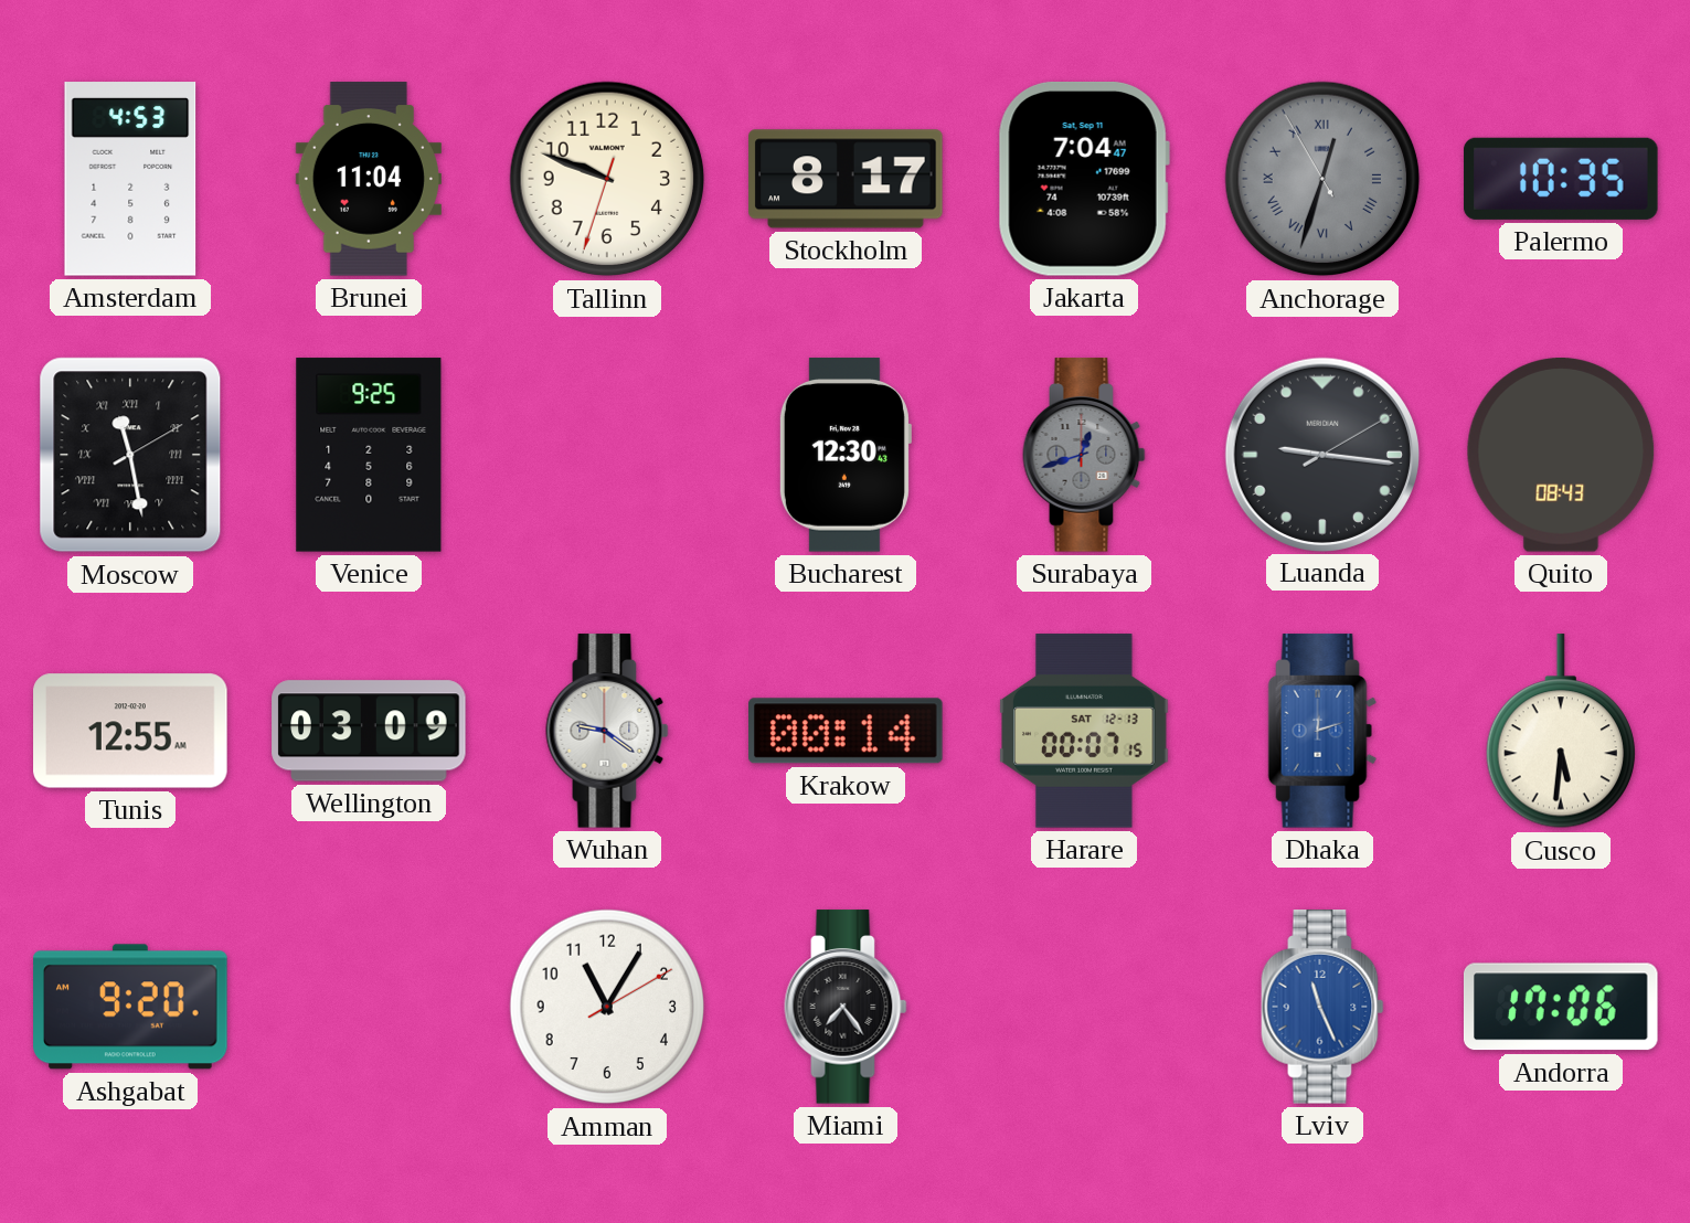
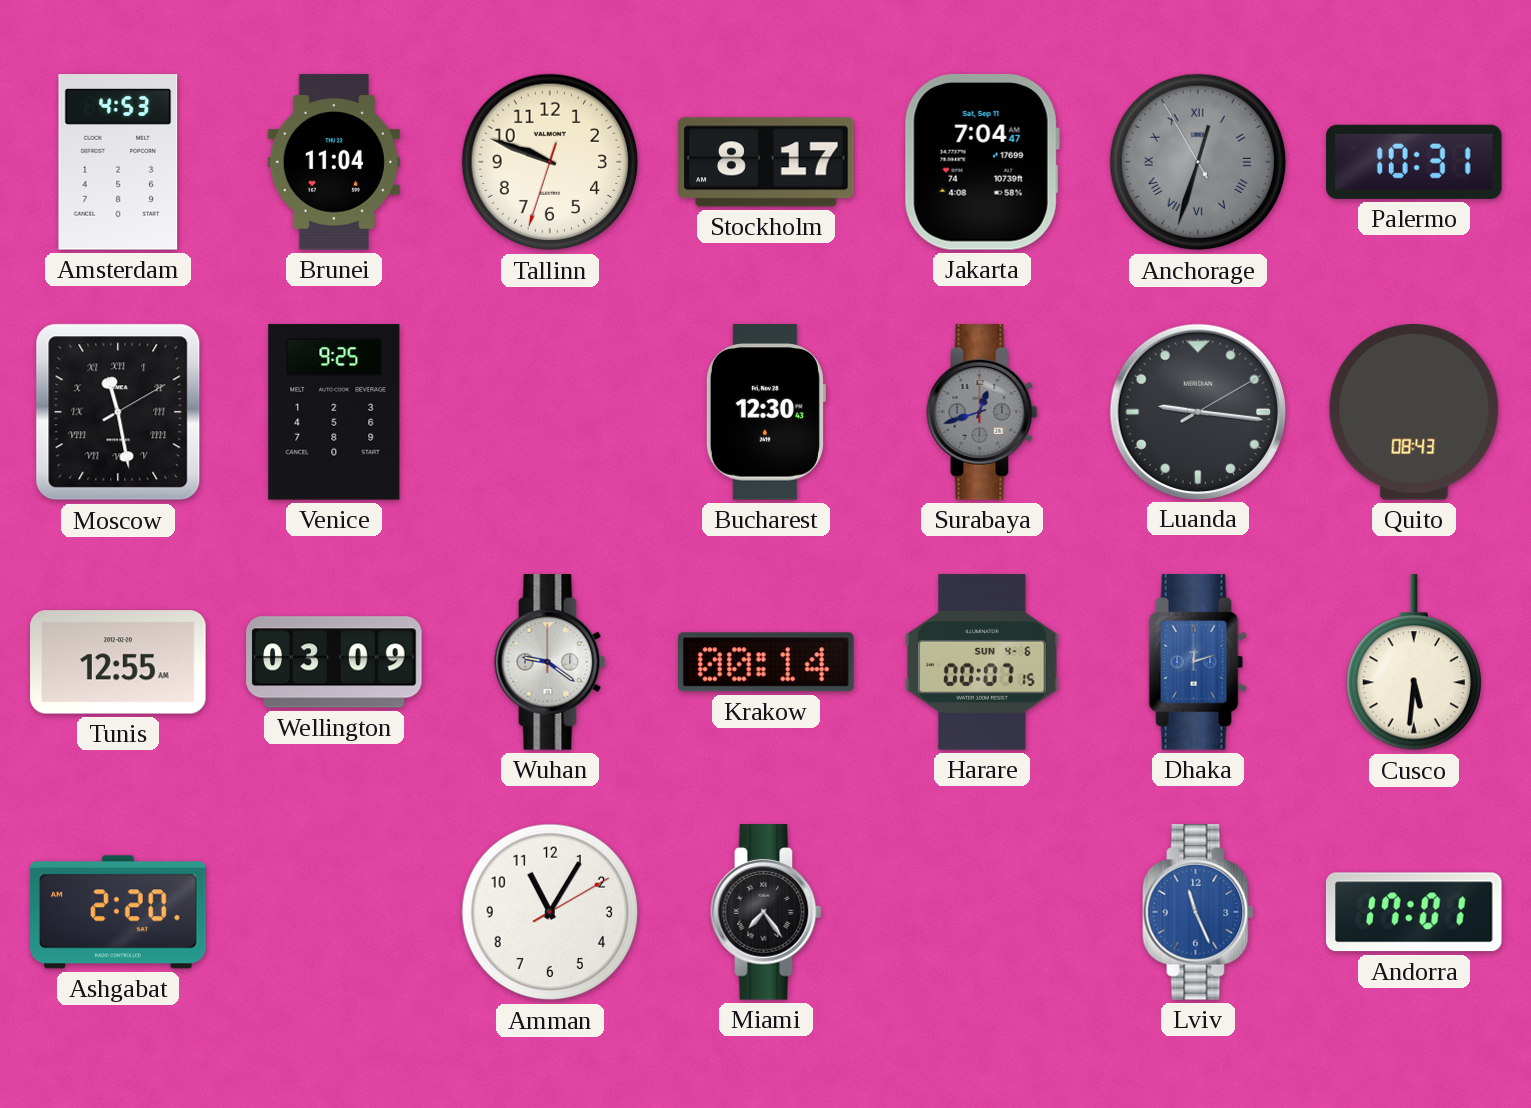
Palermo: 10:35 -> 10:31
Harare date: SAT 12-13 -> SUN 4-6
Ashgabat: 9:20 -> 2:20
Andorra: 17:06 -> 17:01
